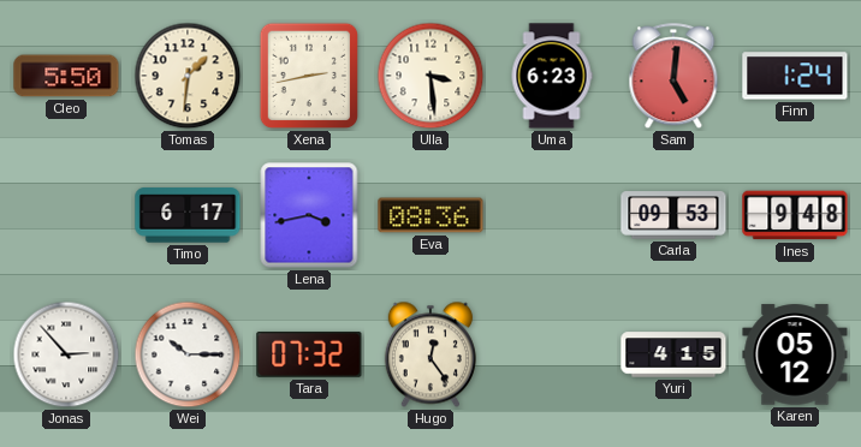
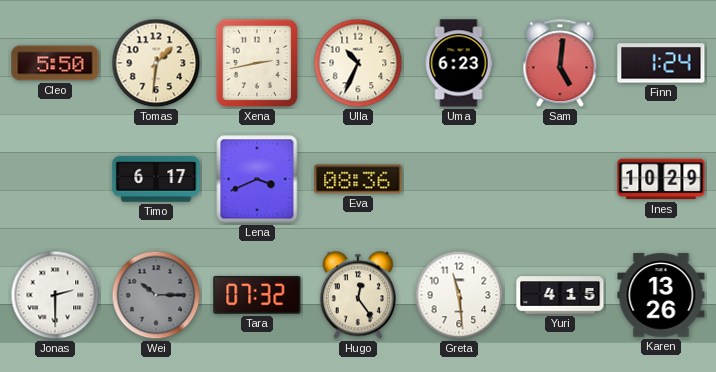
Ulla: 3:29 -> 10:34
Lena: 3:43 -> 3:41
Carla: 09:53 -> none
Ines: 9:48 -> 10:29
Jonas: 2:53 -> 2:30
Wei dial: white -> grey
Greta: none -> 11:29
Karen: 05:12 -> 13:26
